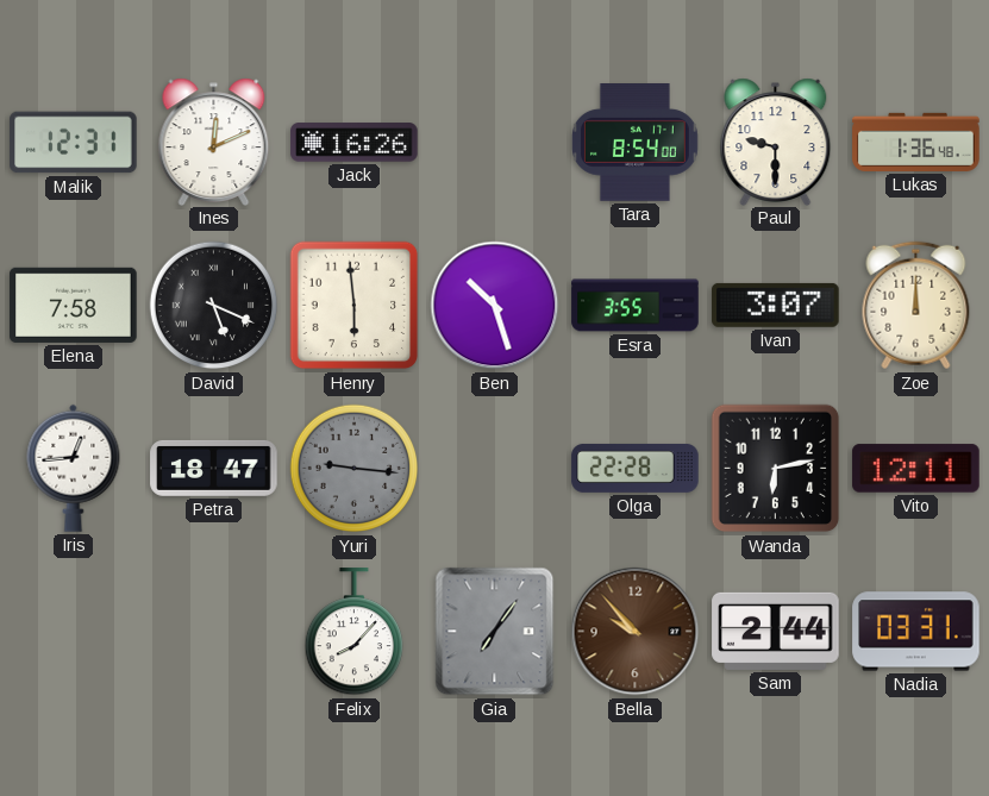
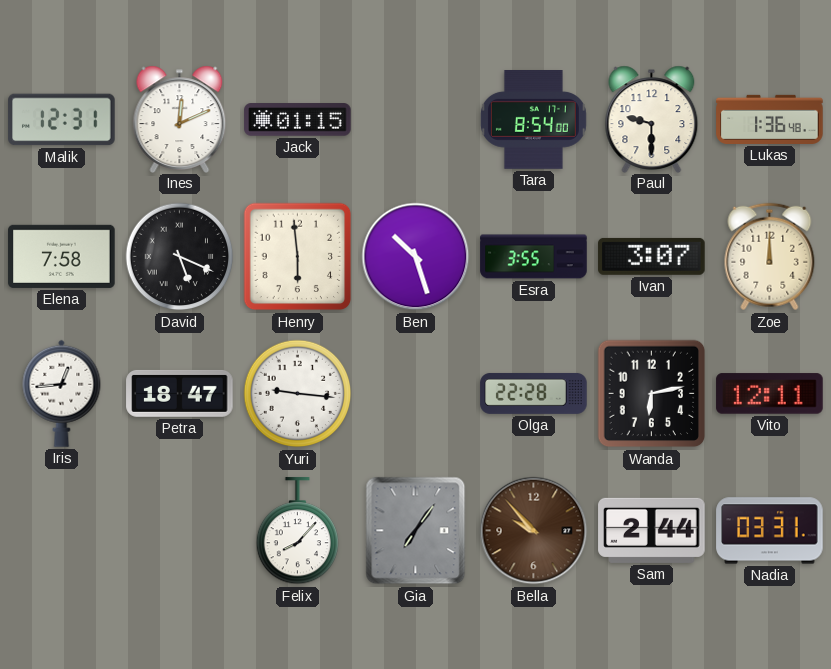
Jack: 16:26 -> 01:15
Yuri dial: grey -> white
